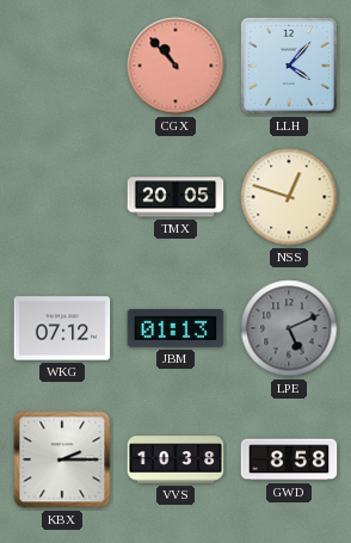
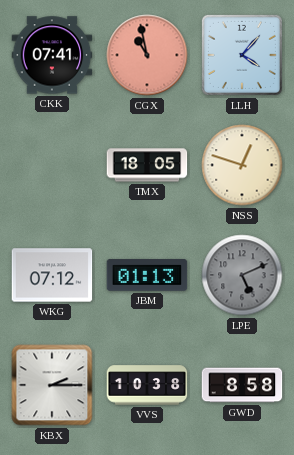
CKK: none -> 07:41
CGX: 10:53 -> 10:58
TMX: 20:05 -> 18:05
